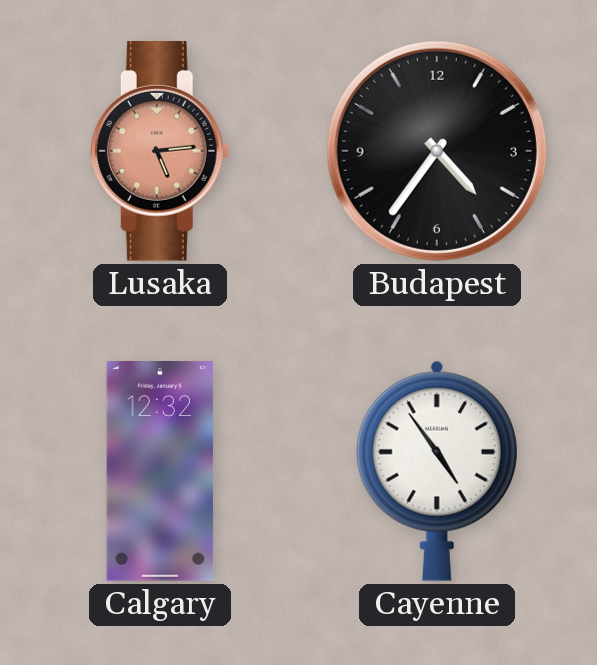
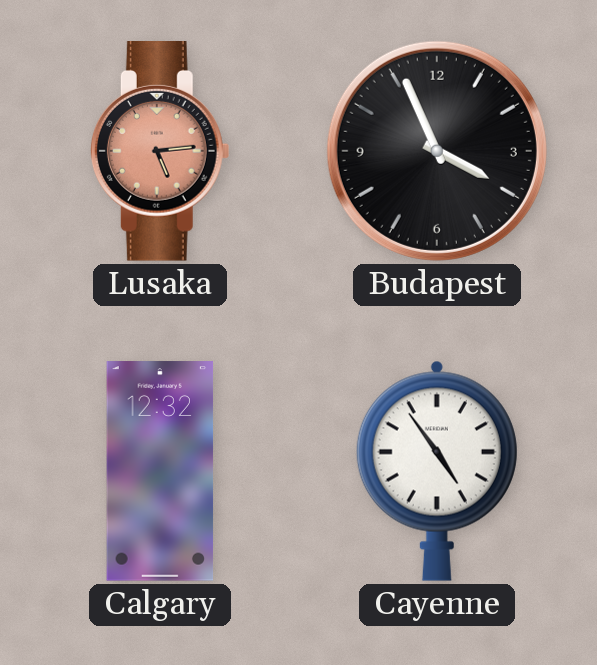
Budapest: 4:36 -> 3:56
